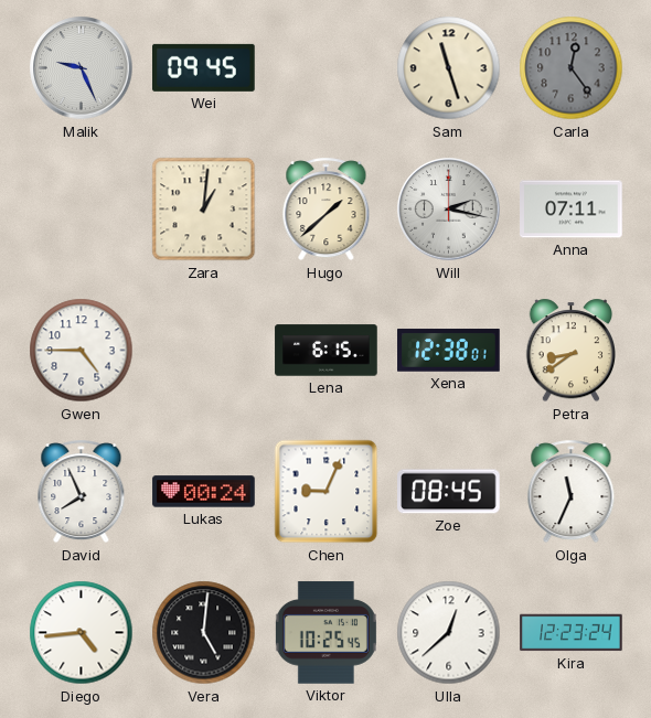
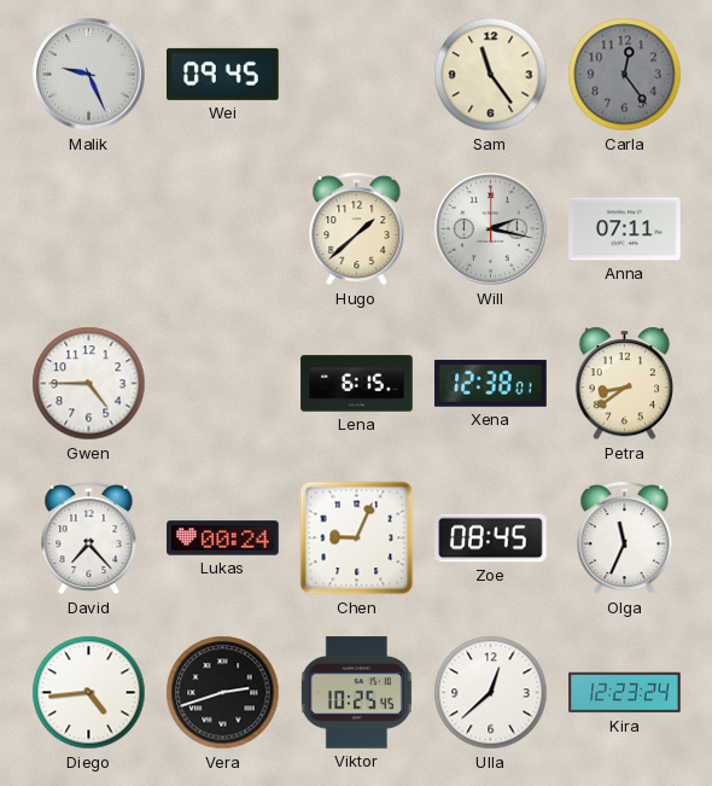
Sam: 11:27 -> 11:24
Zara: 1:01 -> none
David: 7:56 -> 7:23
Vera: 5:01 -> 2:42
